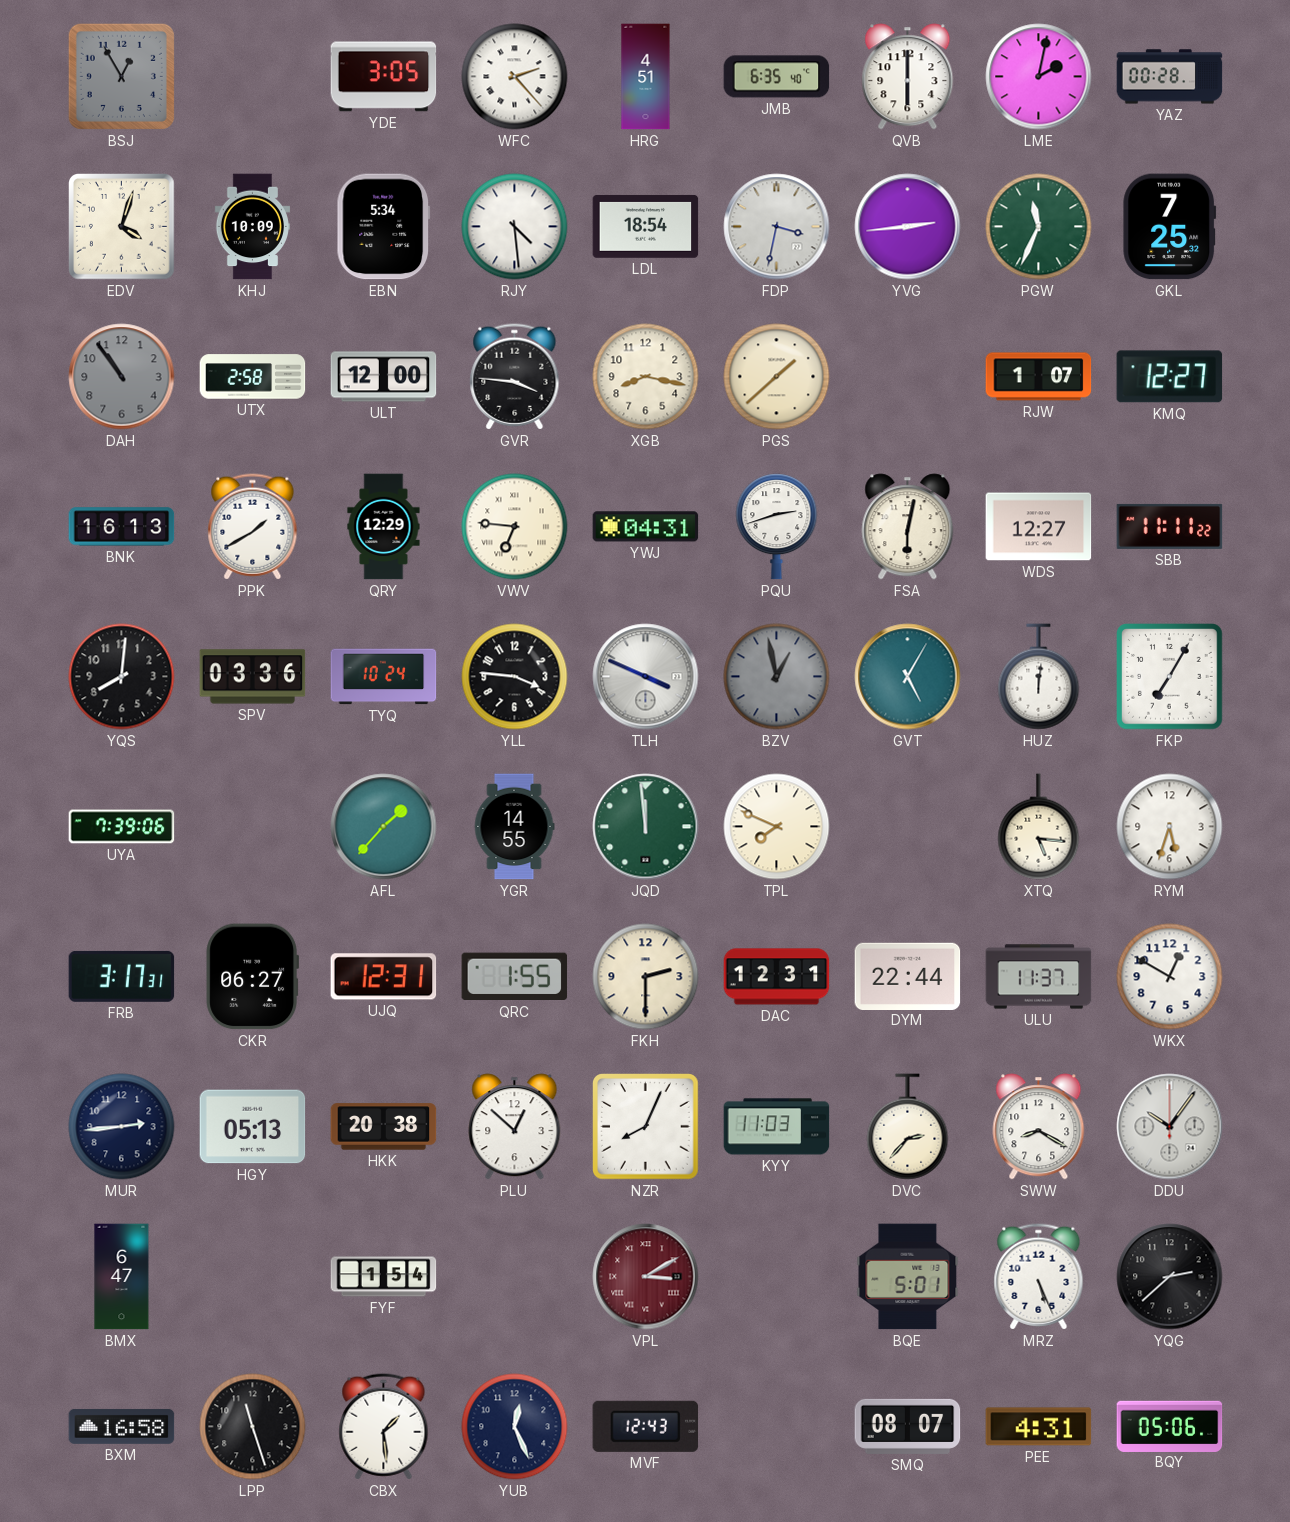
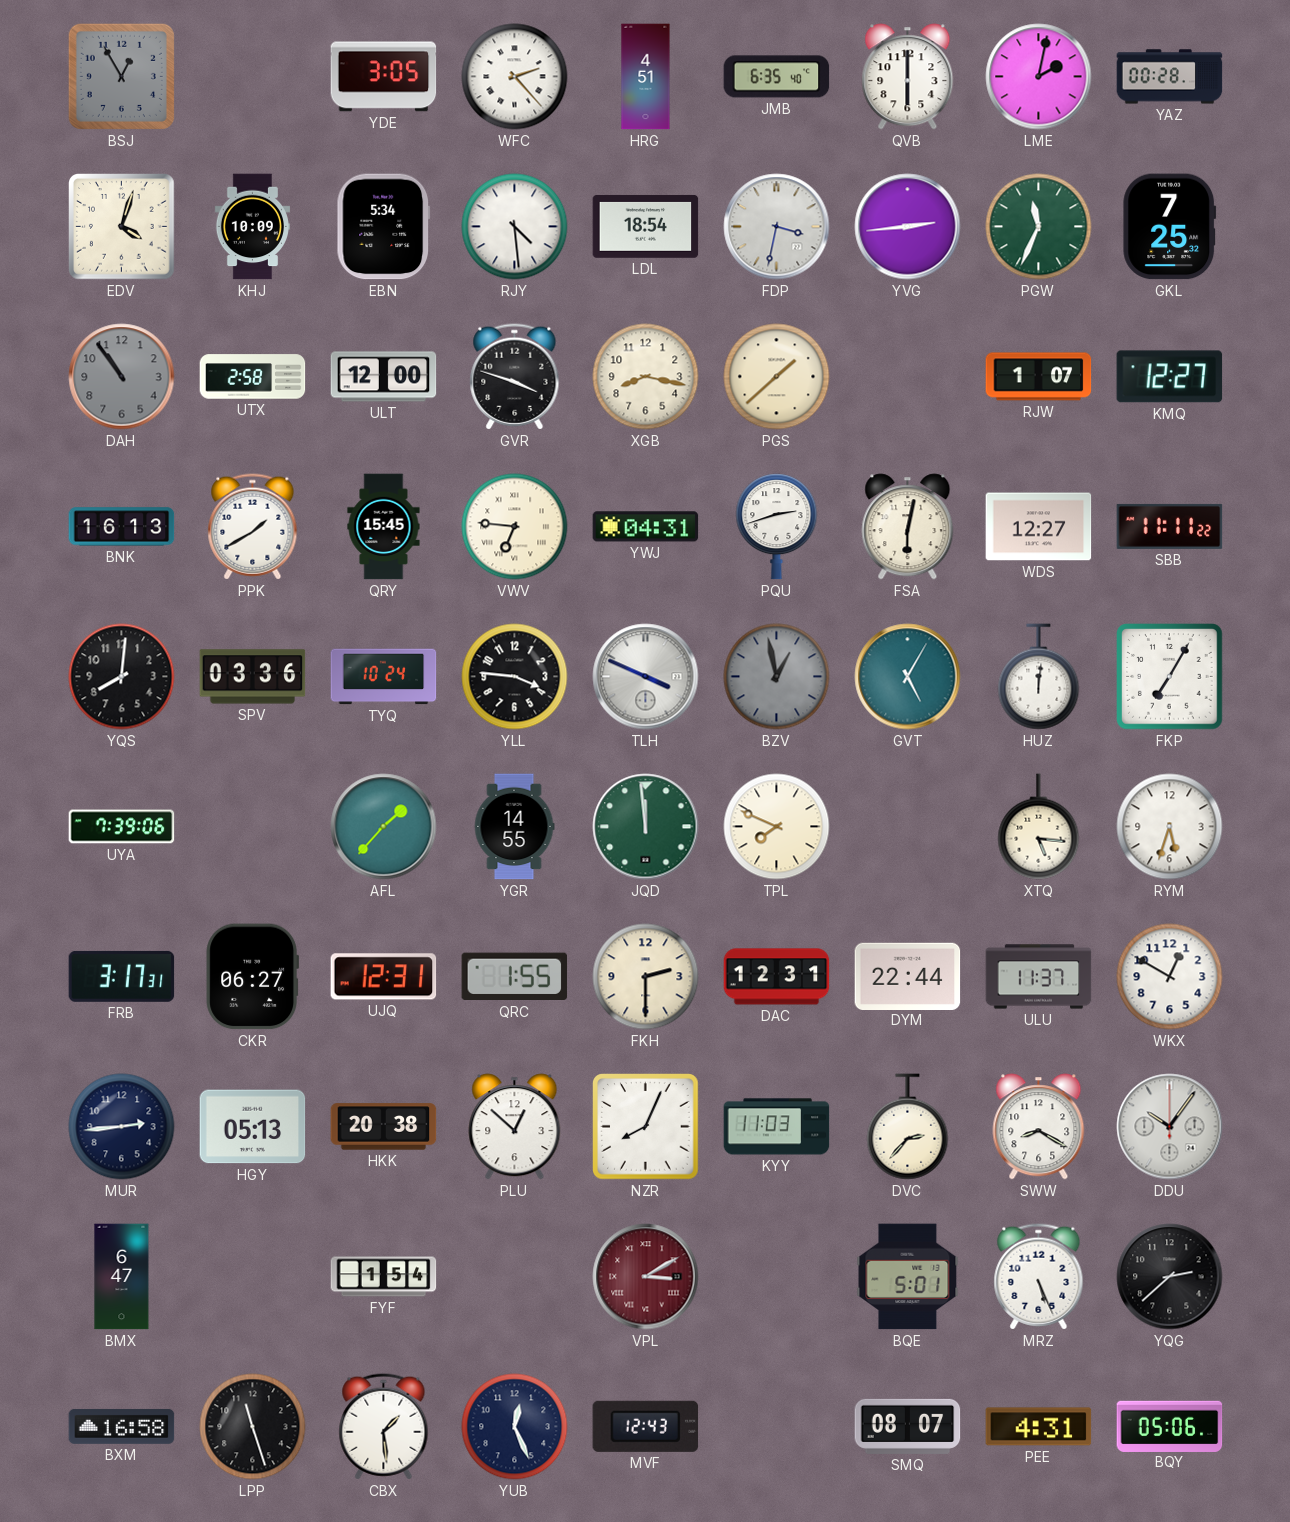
GVR: 3:46 -> 3:48
QRY: 12:29 -> 15:45
